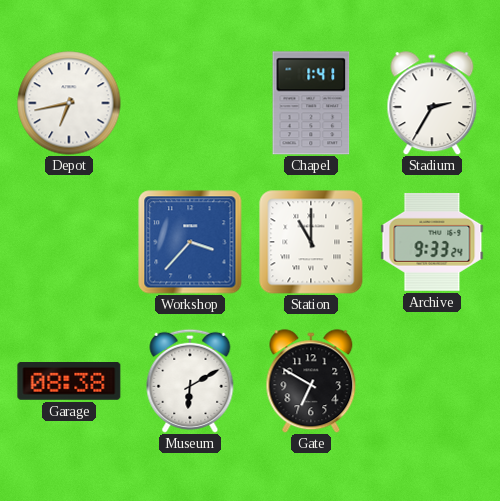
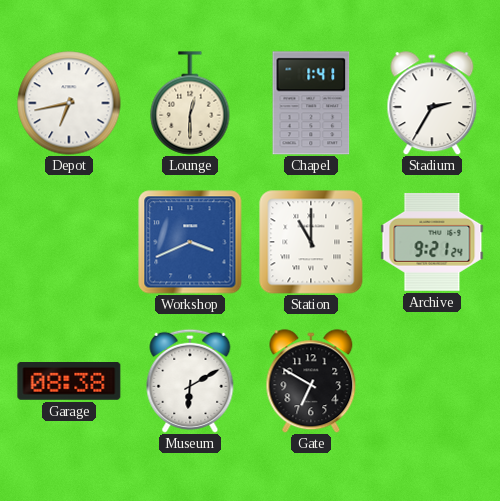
Lounge: none -> 12:30
Workshop: 3:37 -> 3:41
Archive: 9:33 -> 9:21
